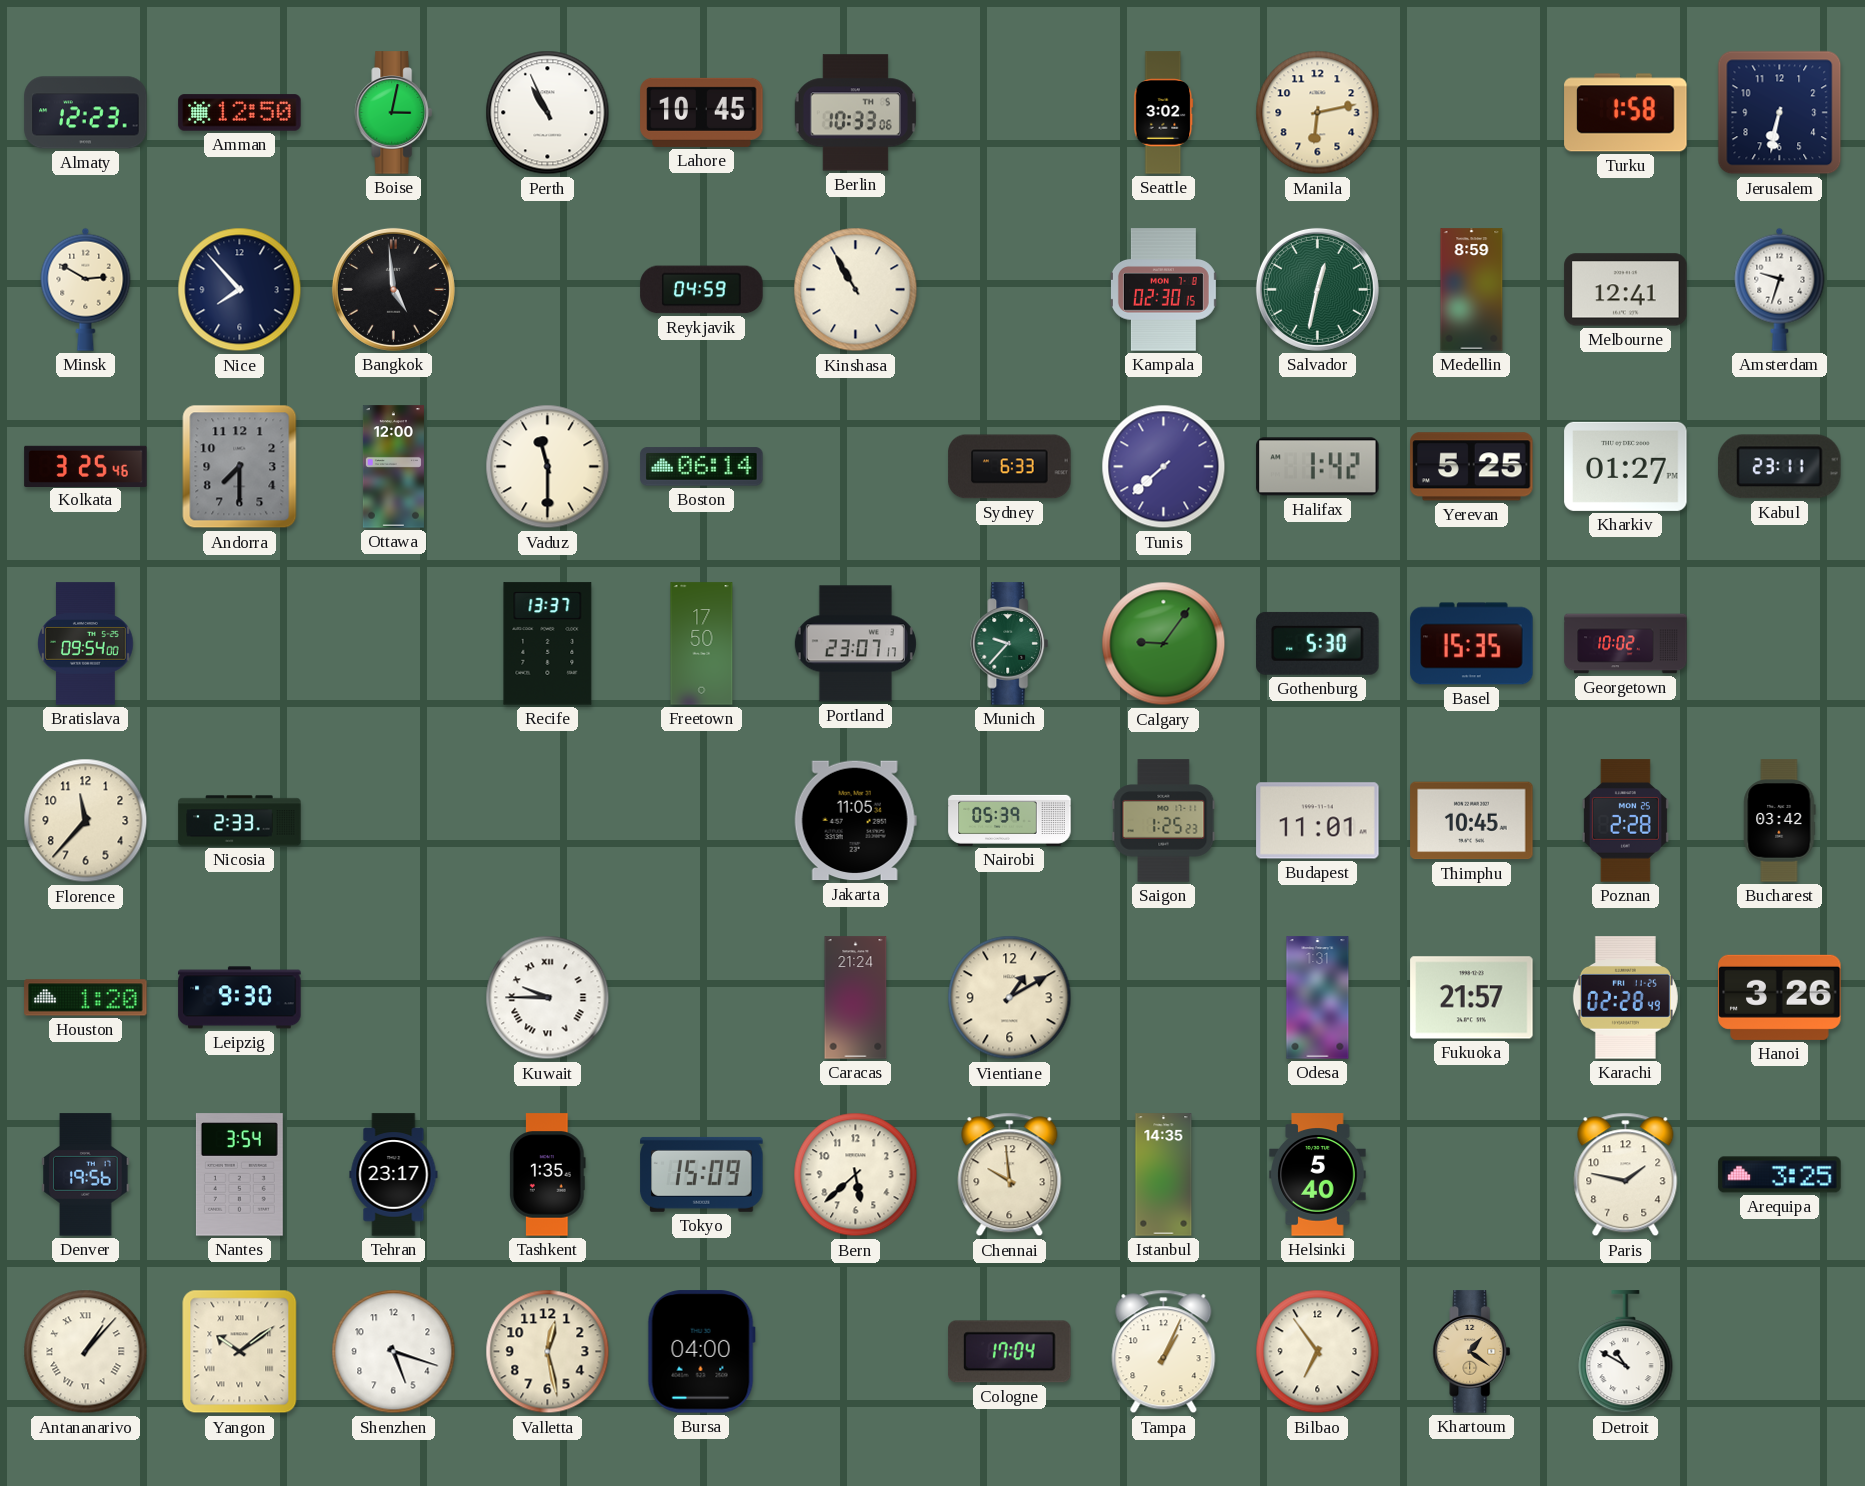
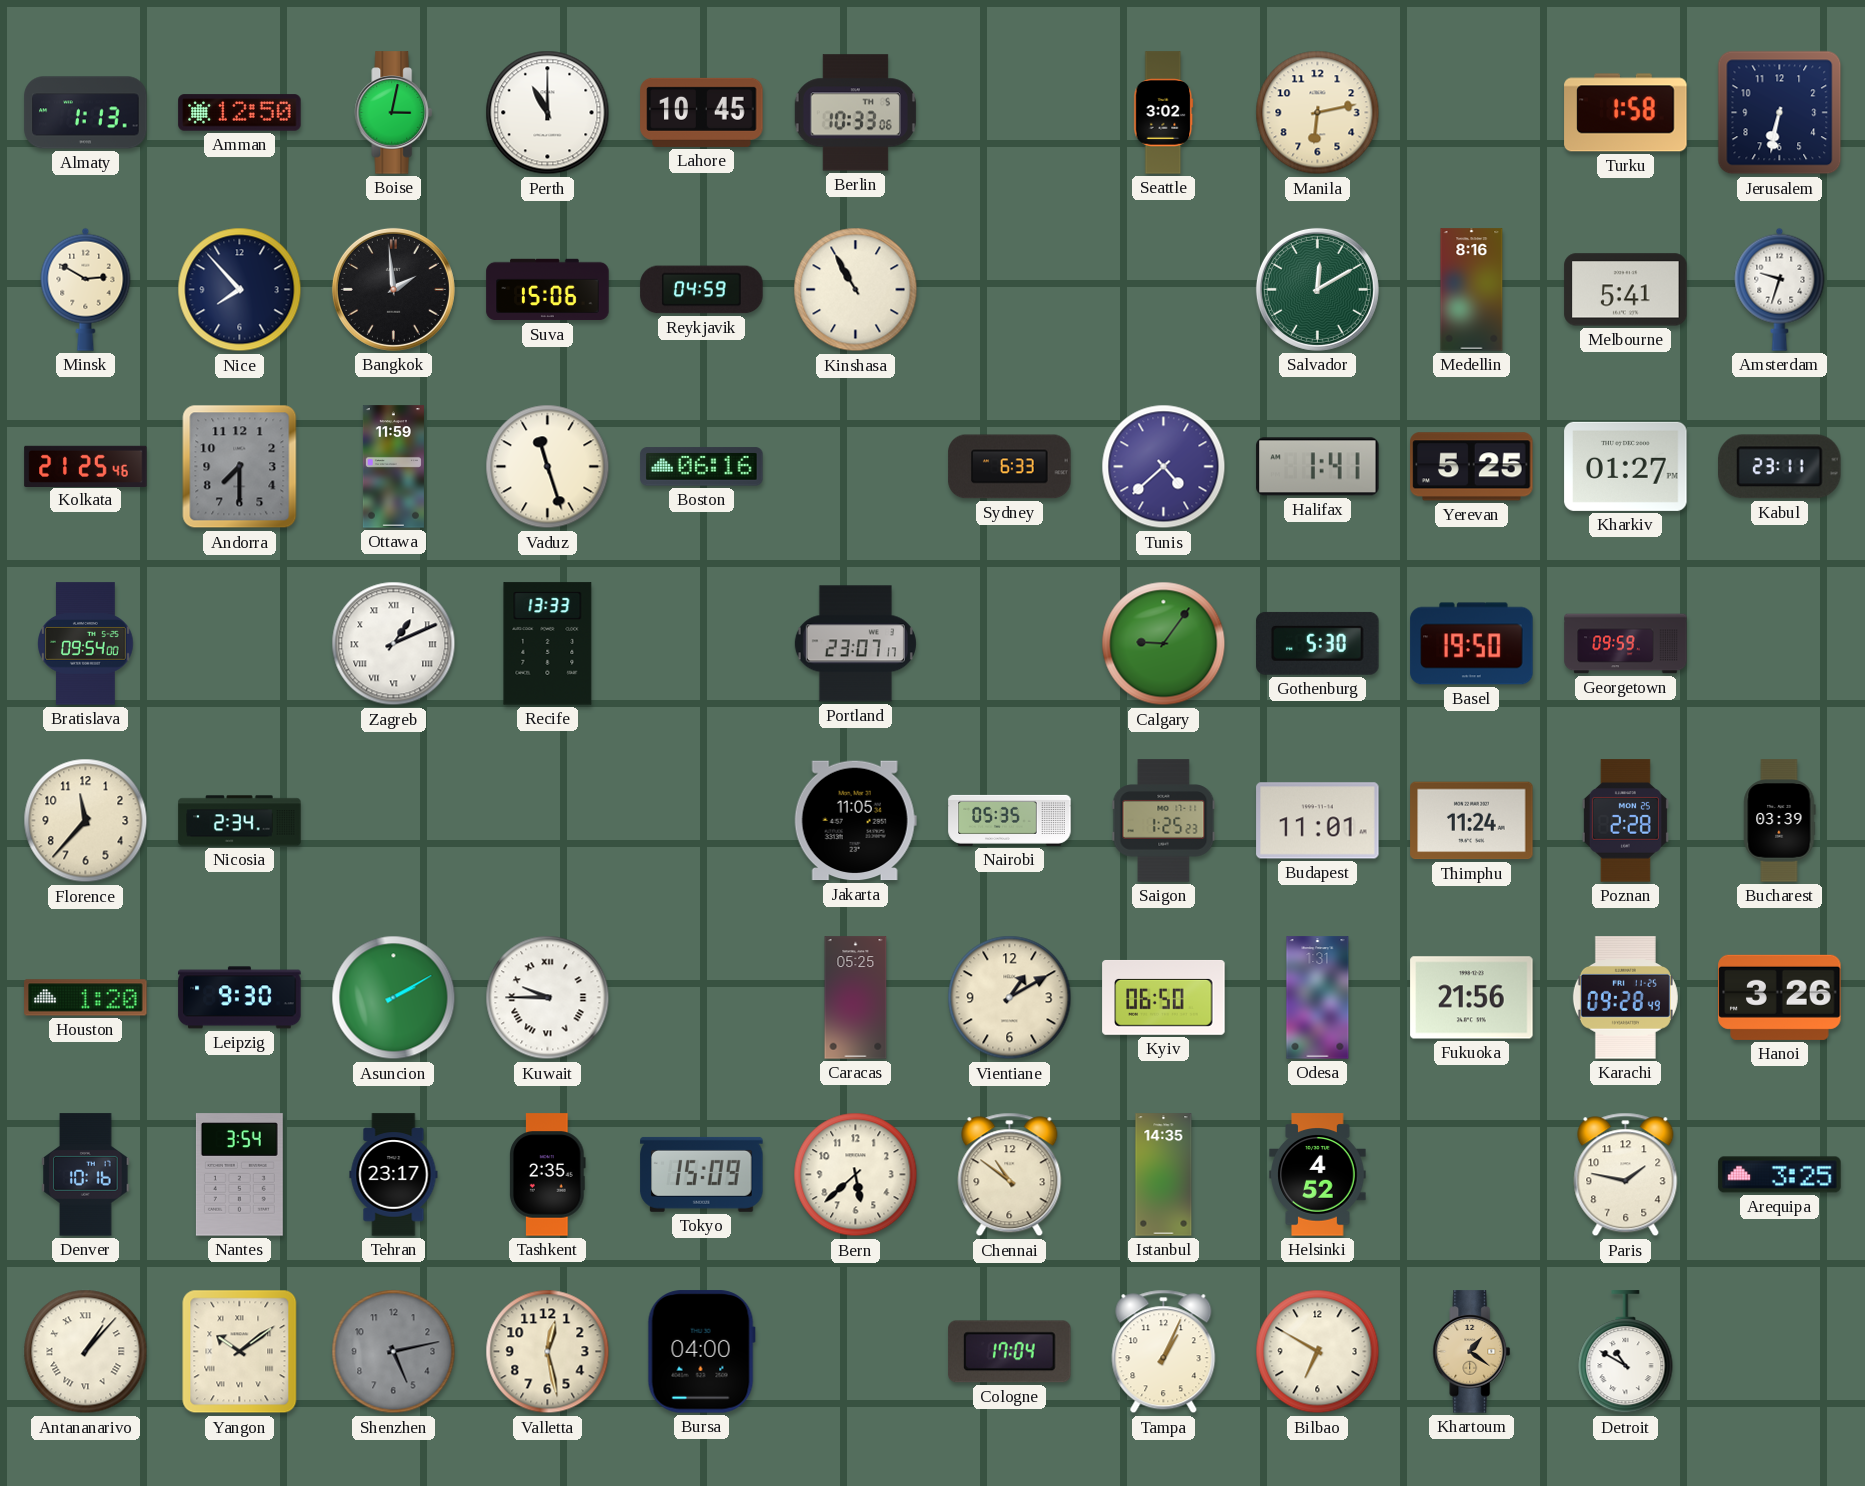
Almaty: 12:23 -> 1:13
Perth: 10:56 -> 11:00
Bangkok: 4:59 -> 1:59
Suva: none -> 15:06
Kampala: 02:30 -> none
Salvador: 12:32 -> 12:10
Medellin: 8:59 -> 8:16
Melbourne: 12:41 -> 5:41
Kolkata: 3:25 -> 21:25
Ottawa: 12:00 -> 11:59
Vaduz: 11:30 -> 11:27
Boston: 06:14 -> 06:16
Tunis: 7:38 -> 4:38
Halifax: 1:42 -> 1:41
Zagreb: none -> 1:11
Recife: 13:37 -> 13:33
Freetown: 17:50 -> none
Munich: 9:37 -> none
Basel: 15:35 -> 19:50
Georgetown: 10:02 -> 09:59
Nicosia: 2:33 -> 2:34
Nairobi: 05:39 -> 05:35
Thimphu: 10:45 -> 11:24
Bucharest: 03:42 -> 03:39
Asuncion: none -> 2:10
Caracas: 21:24 -> 05:25
Kyiv: none -> 06:50
Fukuoka: 21:57 -> 21:56
Karachi: 02:28 -> 09:28
Denver: 19:56 -> 10:16
Tashkent: 1:35 -> 2:35
Chennai: 9:59 -> 10:51
Helsinki: 5:40 -> 4:52
Shenzhen: 5:18 -> 5:13
Shenzhen dial: white -> grey
Bilbao: 6:54 -> 6:50
